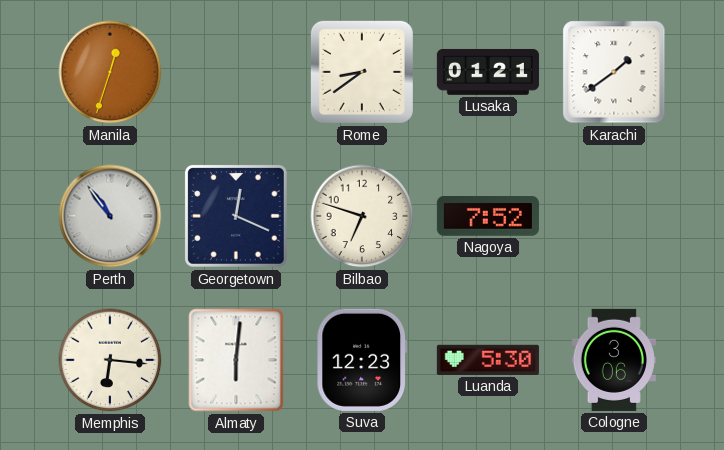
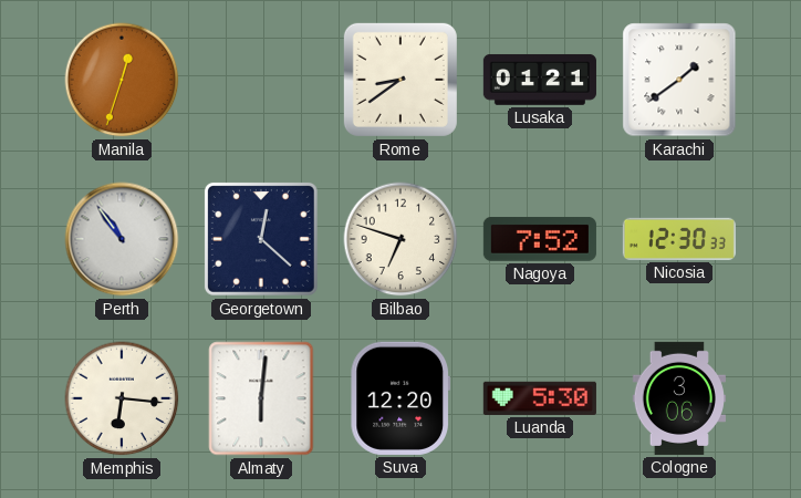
Georgetown: 12:19 -> 12:22
Nicosia: none -> 12:30
Suva: 12:23 -> 12:20
